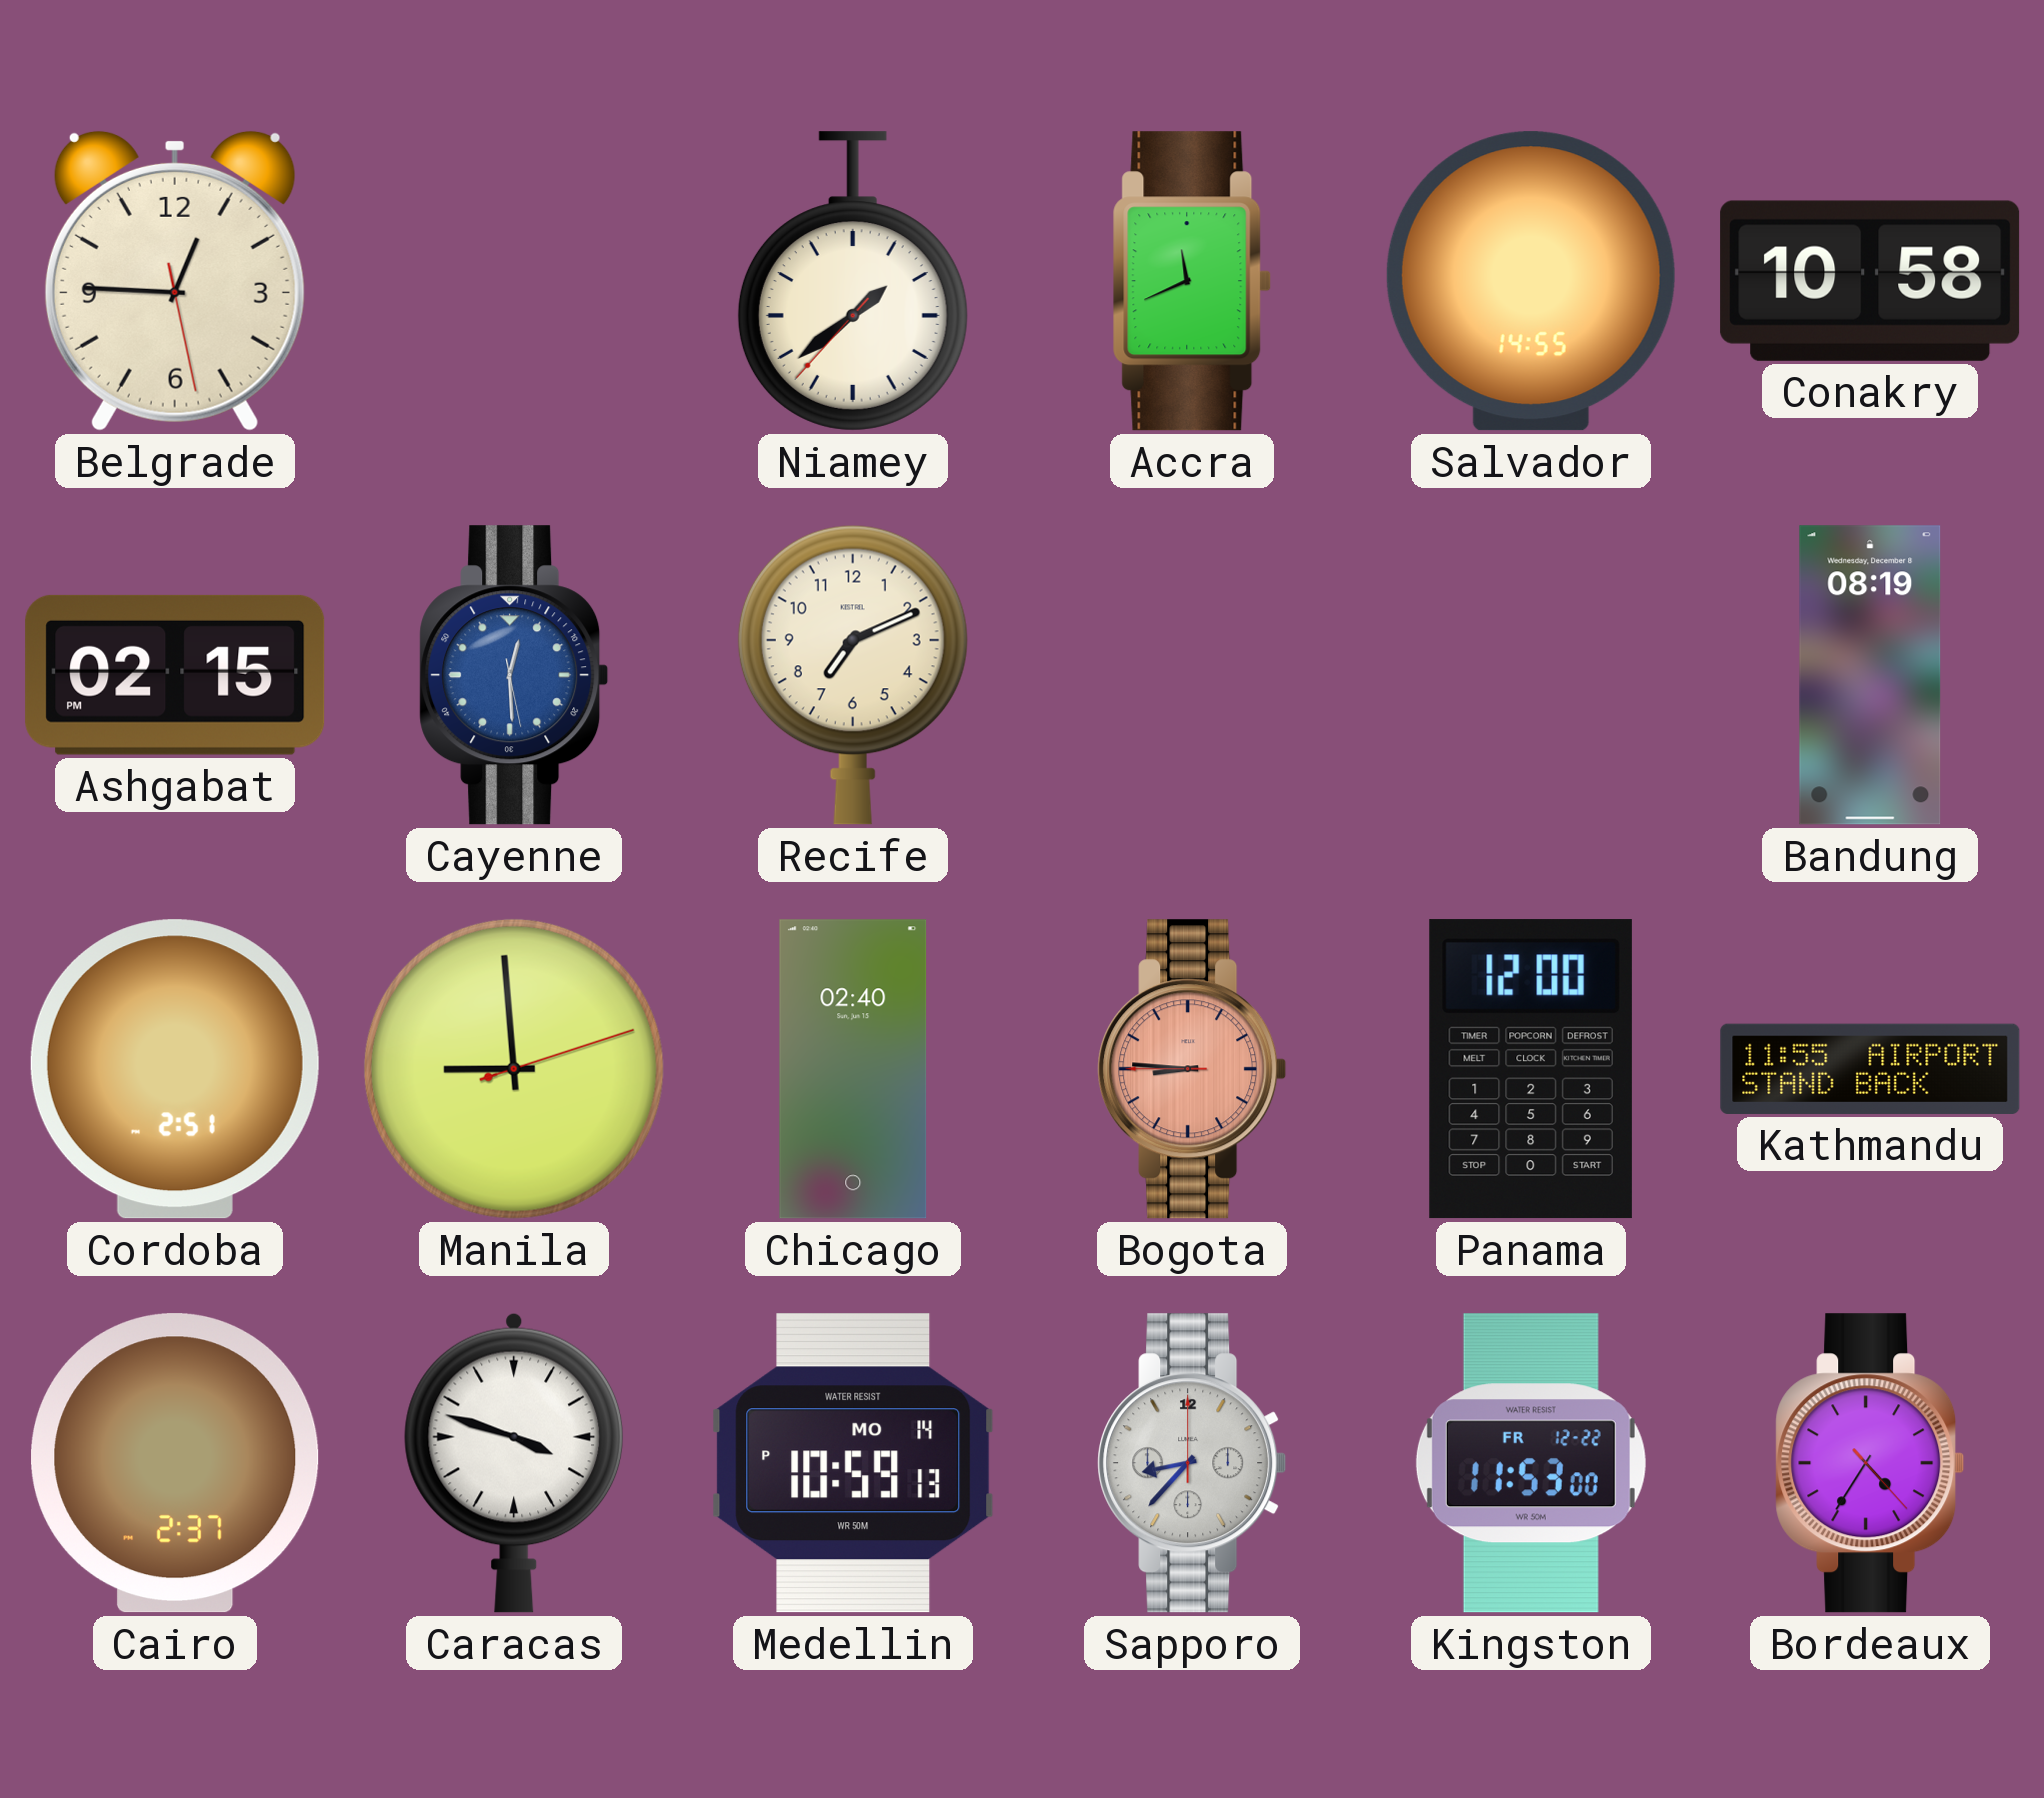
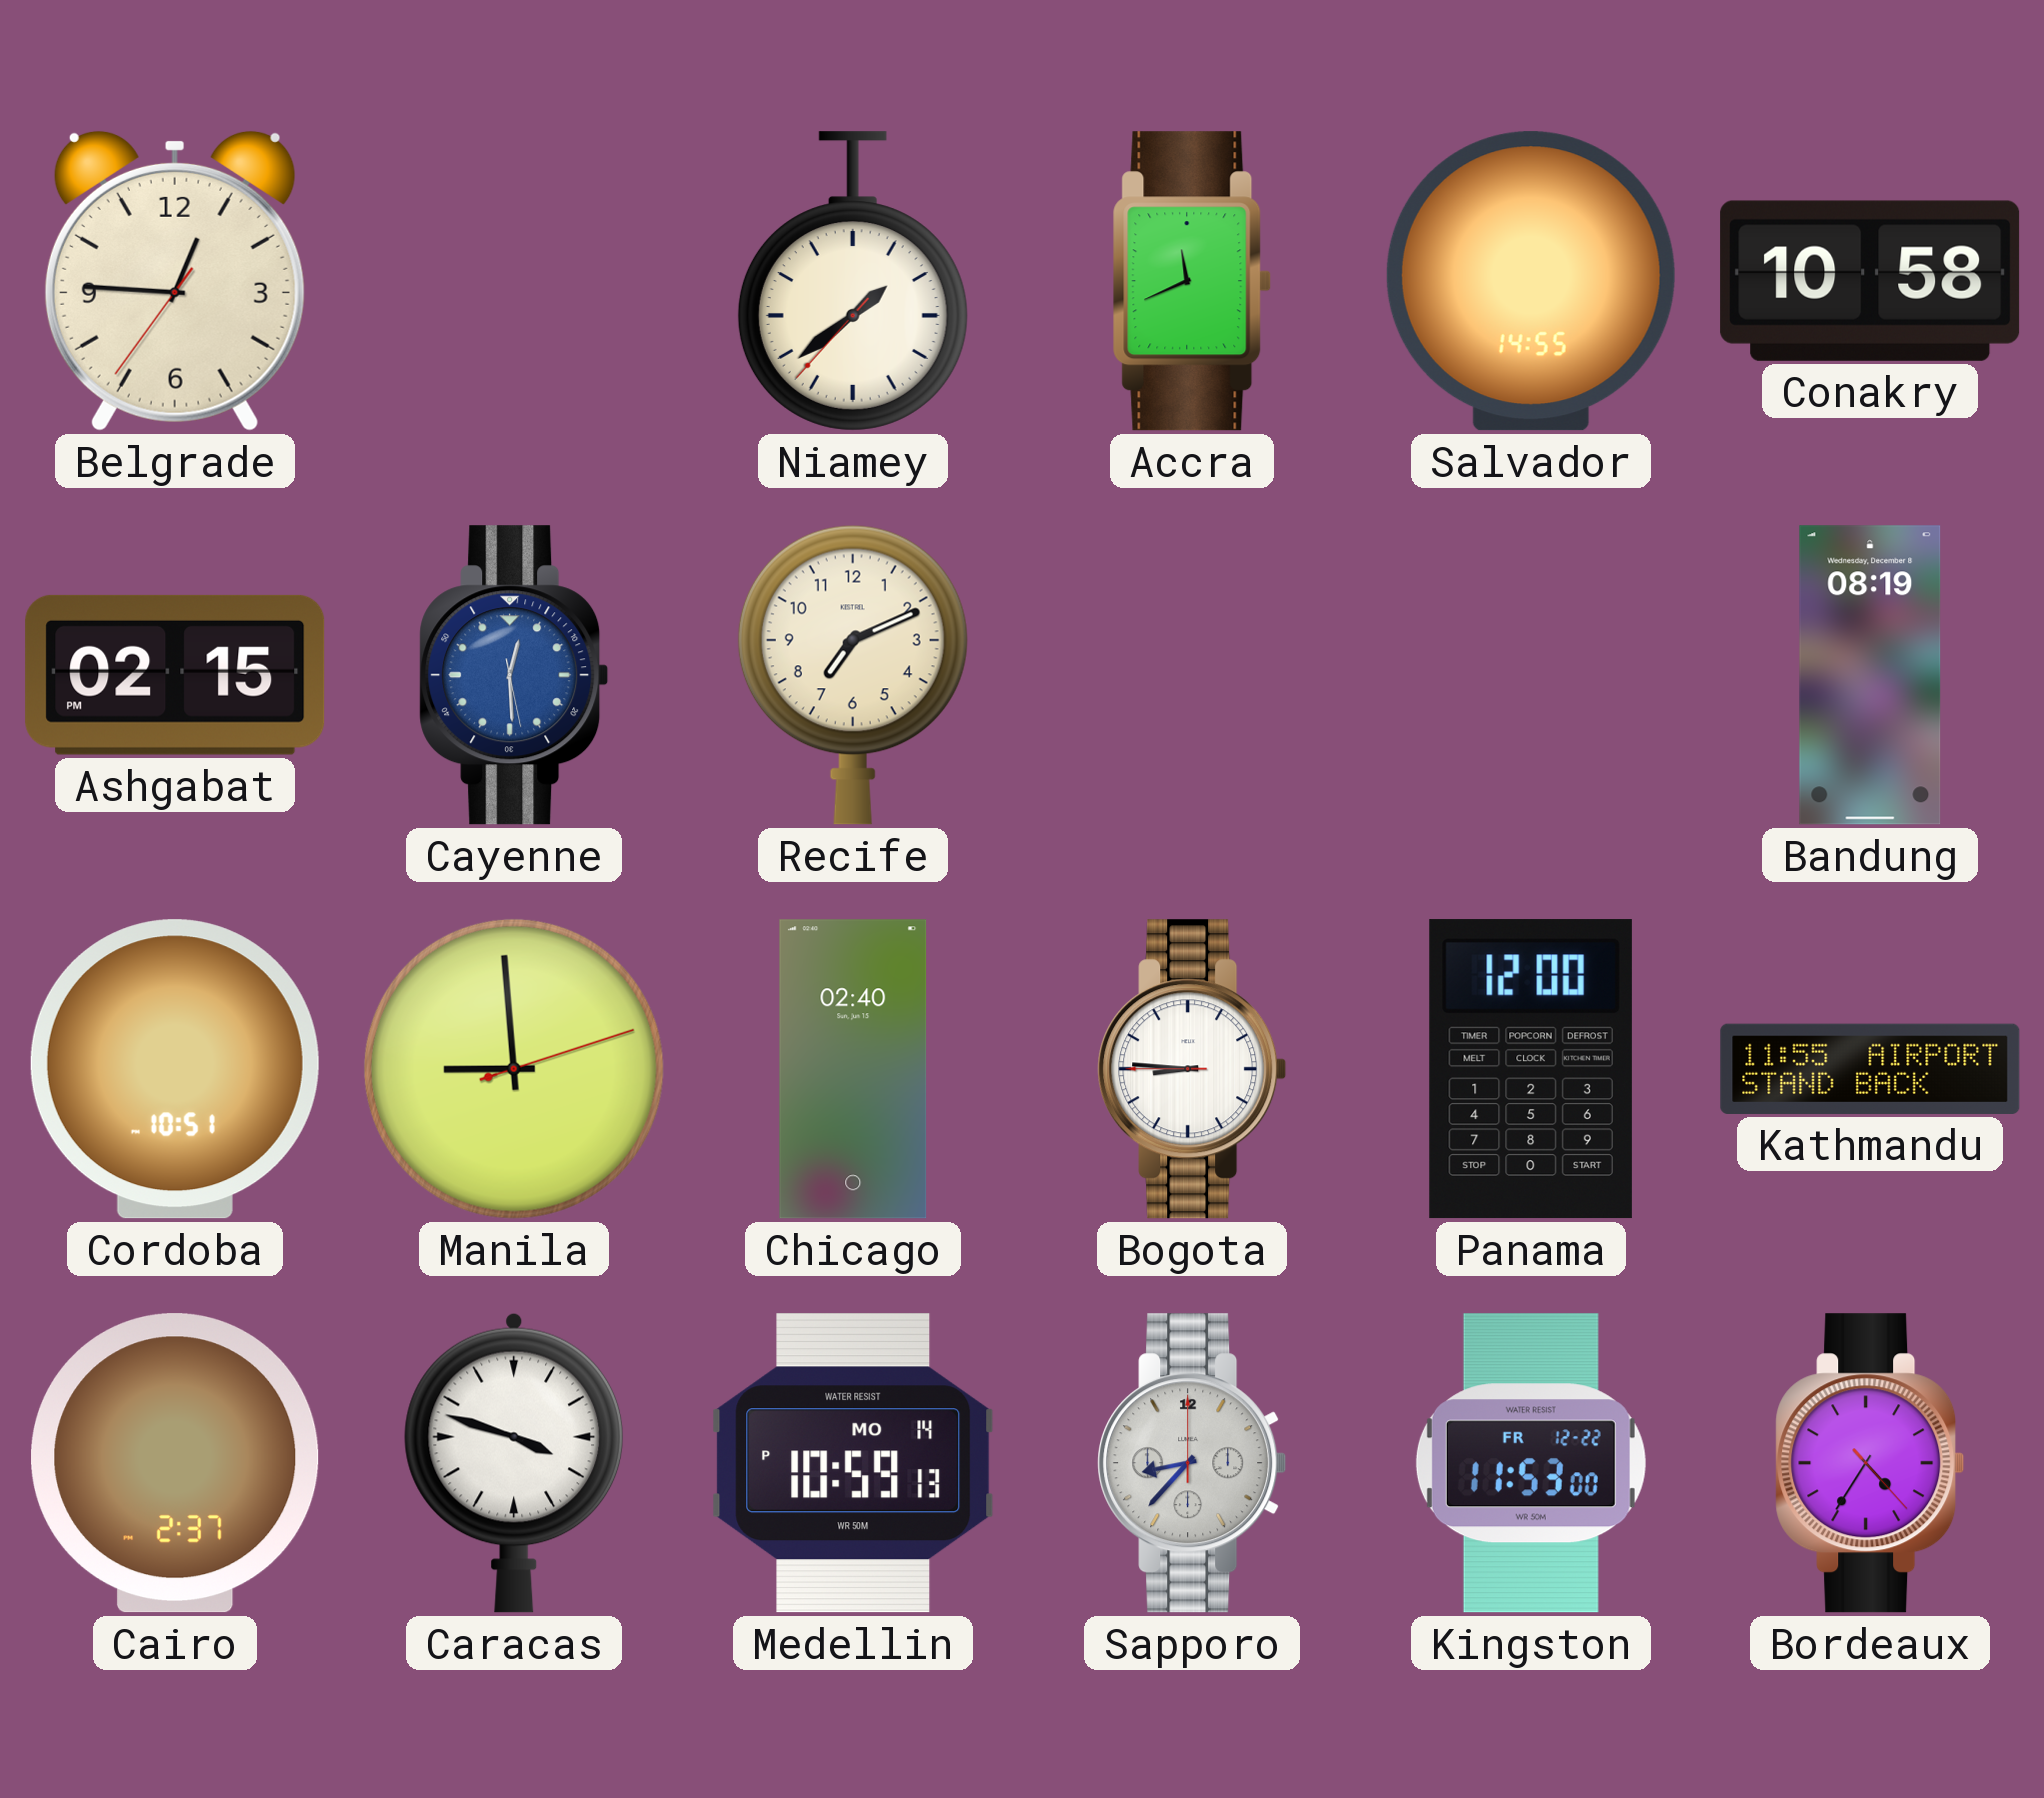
Belgrade: 12:45:28 -> 12:45:36
Cordoba: 2:51 -> 10:51
Bogota dial: salmon -> white
